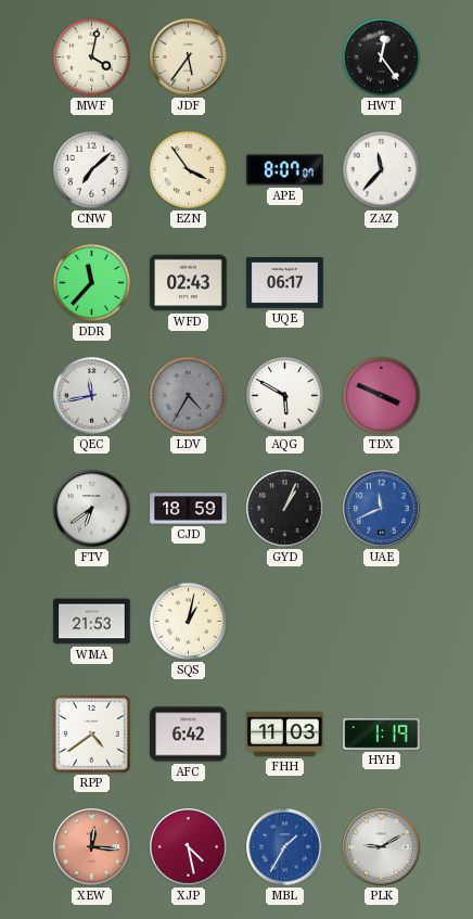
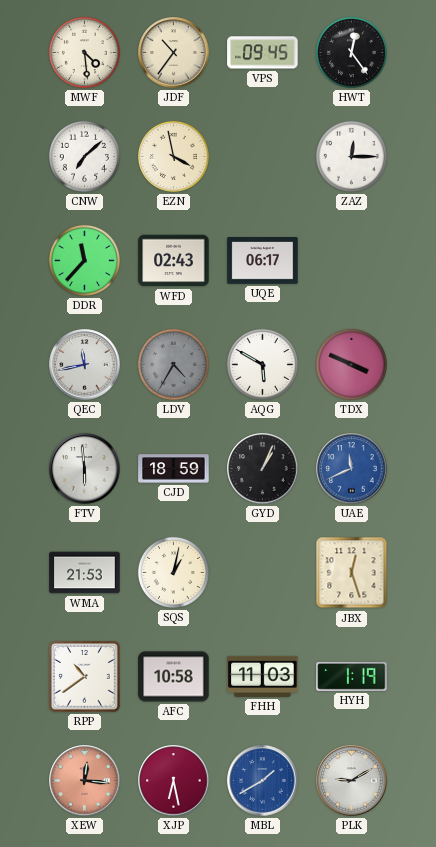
MWF: 4:02 -> 4:29
JDF: 5:36 -> 10:36
VPS: none -> 09:45
EZN: 3:54 -> 3:58
APE: 8:07 -> none
ZAZ: 11:37 -> 12:15
FTV: 6:39 -> 5:59
JBX: none -> 12:27
RPP: 4:39 -> 10:39
AFC: 6:42 -> 10:58
XJP: 4:28 -> 6:28
MBL: 1:35 -> 1:40
